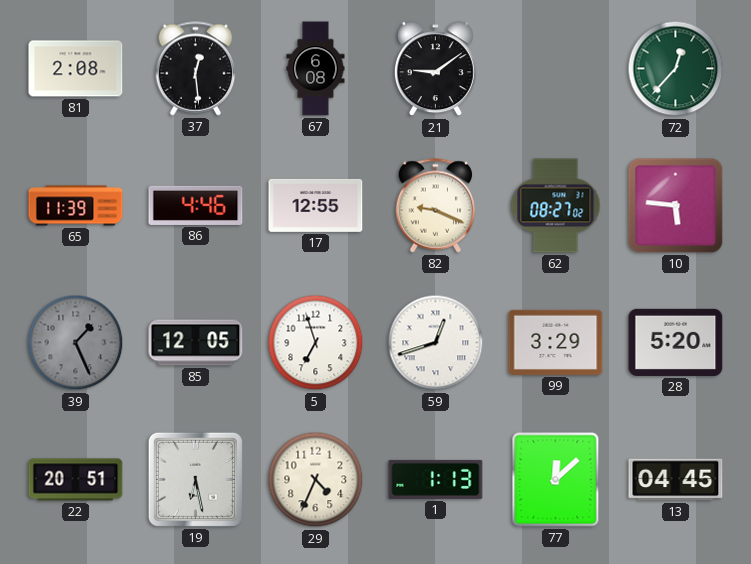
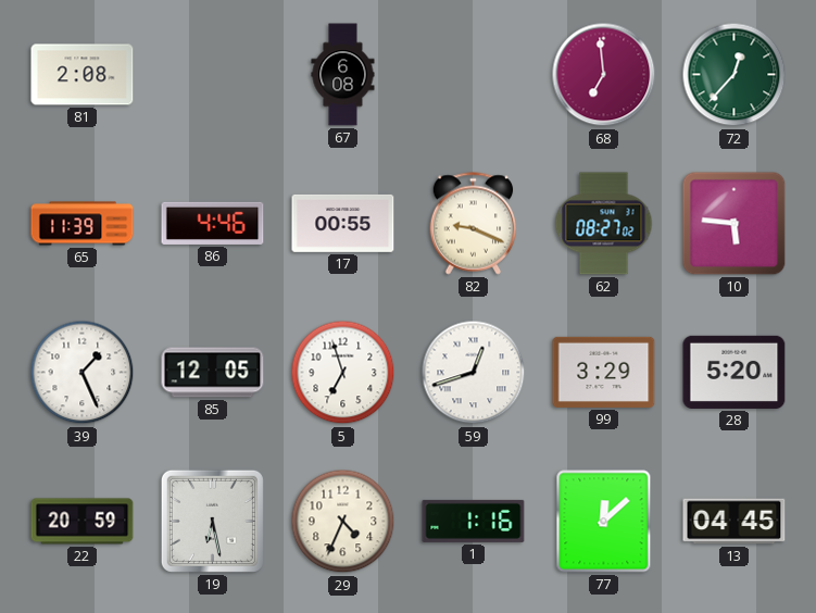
37: 12:29 -> none
21: 9:09 -> none
68: none -> 6:59
17: 12:55 -> 00:55
39 dial: grey -> white
22: 20:51 -> 20:59
1: 1:13 -> 1:16
